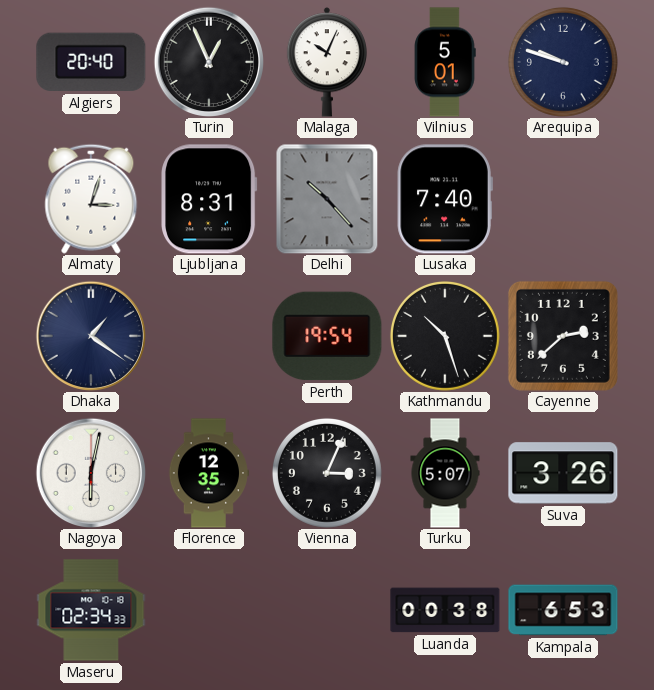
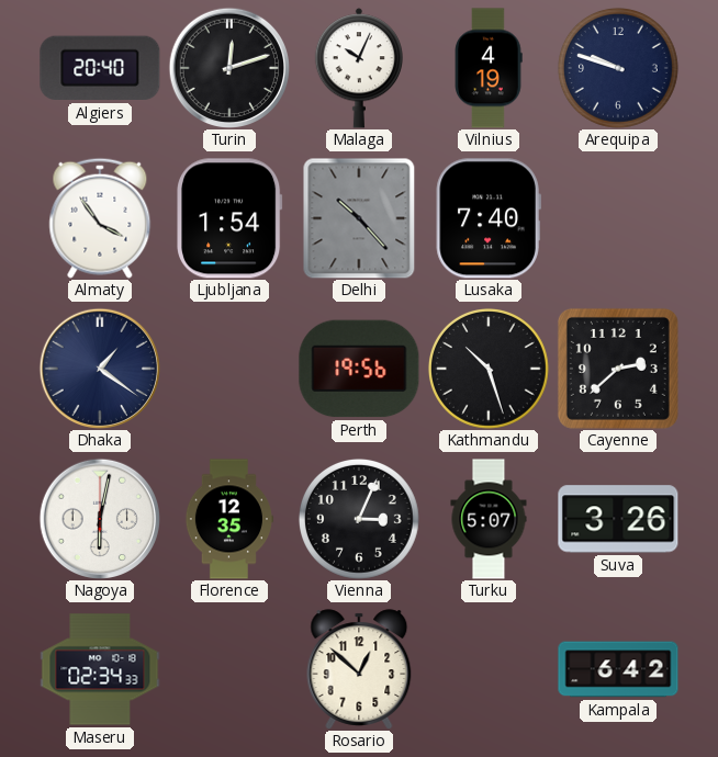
Turin: 12:56 -> 12:12
Vilnius: 5:01 -> 4:19
Almaty: 3:03 -> 3:54
Ljubljana: 8:31 -> 1:54
Perth: 19:54 -> 19:56
Rosario: none -> 12:52
Luanda: 00:38 -> none
Kampala: 6:53 -> 6:42
